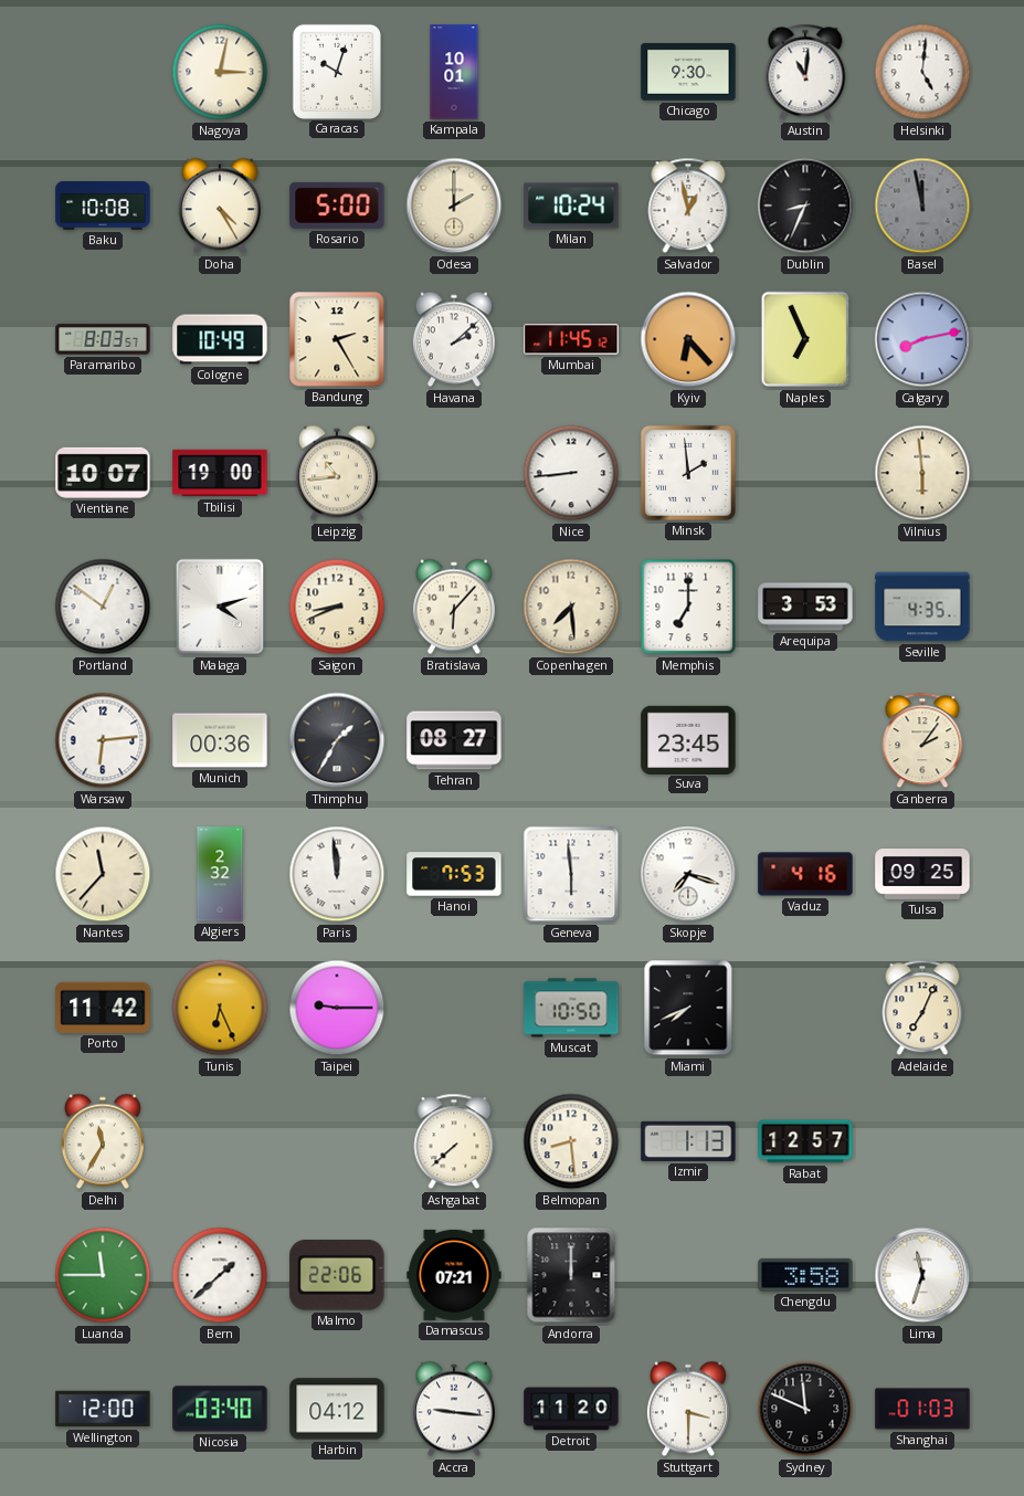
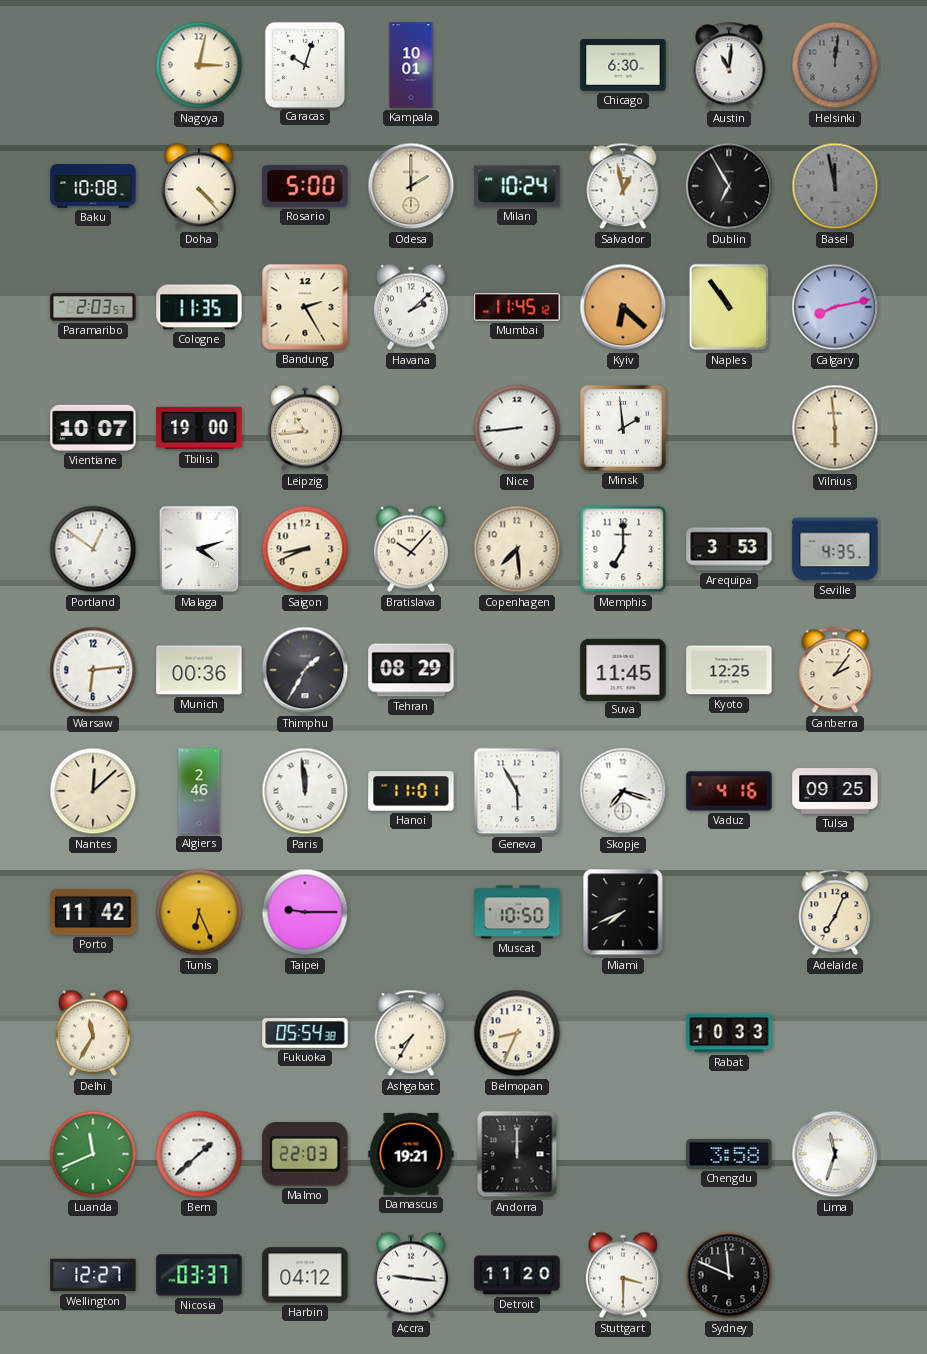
Chicago: 9:30 -> 6:30
Helsinki: 5:01 -> 12:01
Helsinki dial: white -> grey
Doha: 4:25 -> 4:23
Dublin: 8:34 -> 6:55
Paramaribo: 8:03 -> 2:03
Cologne: 10:49 -> 11:35
Kyiv: 6:23 -> 6:22
Naples: 6:56 -> 10:54
Bratislava: 6:07 -> 10:07
Tehran: 08:27 -> 08:29
Suva: 23:45 -> 11:45
Kyoto: none -> 12:25
Nantes: 11:37 -> 12:08
Algiers: 2:32 -> 2:46
Hanoi: 7:53 -> 11:01
Geneva: 5:59 -> 5:55
Fukuoka: none -> 05:54
Ashgabat: 7:38 -> 7:35
Belmopan: 8:29 -> 8:34
Izmir: 1:13 -> none
Rabat: 12:57 -> 10:33
Luanda: 11:45 -> 11:41
Malmo: 22:06 -> 22:03
Damascus: 07:21 -> 19:21
Wellington: 12:00 -> 12:27
Nicosia: 03:40 -> 03:37
Shanghai: 01:03 -> none
